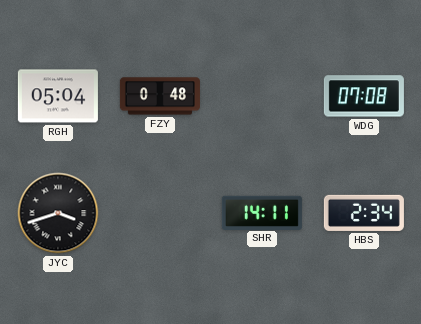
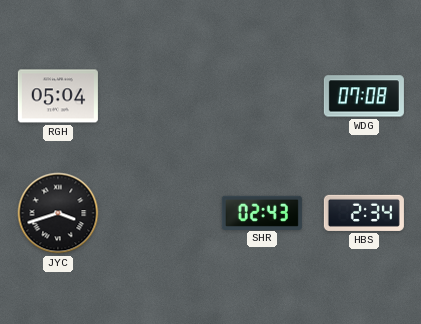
FZY: 0:48 -> none
SHR: 14:11 -> 02:43
